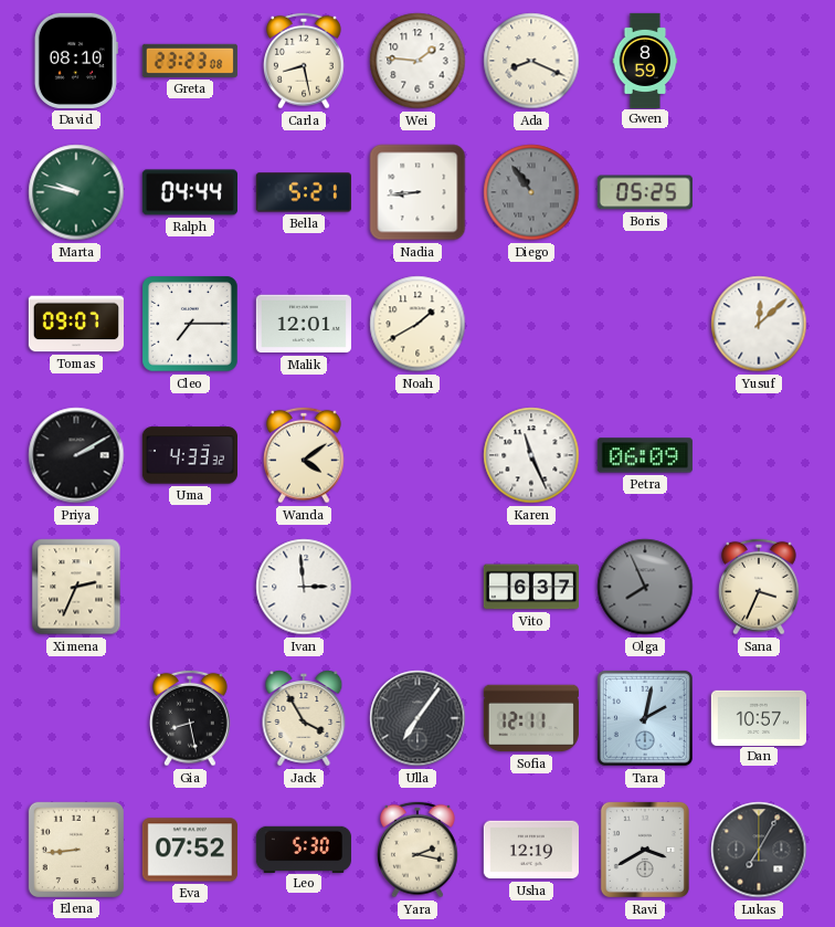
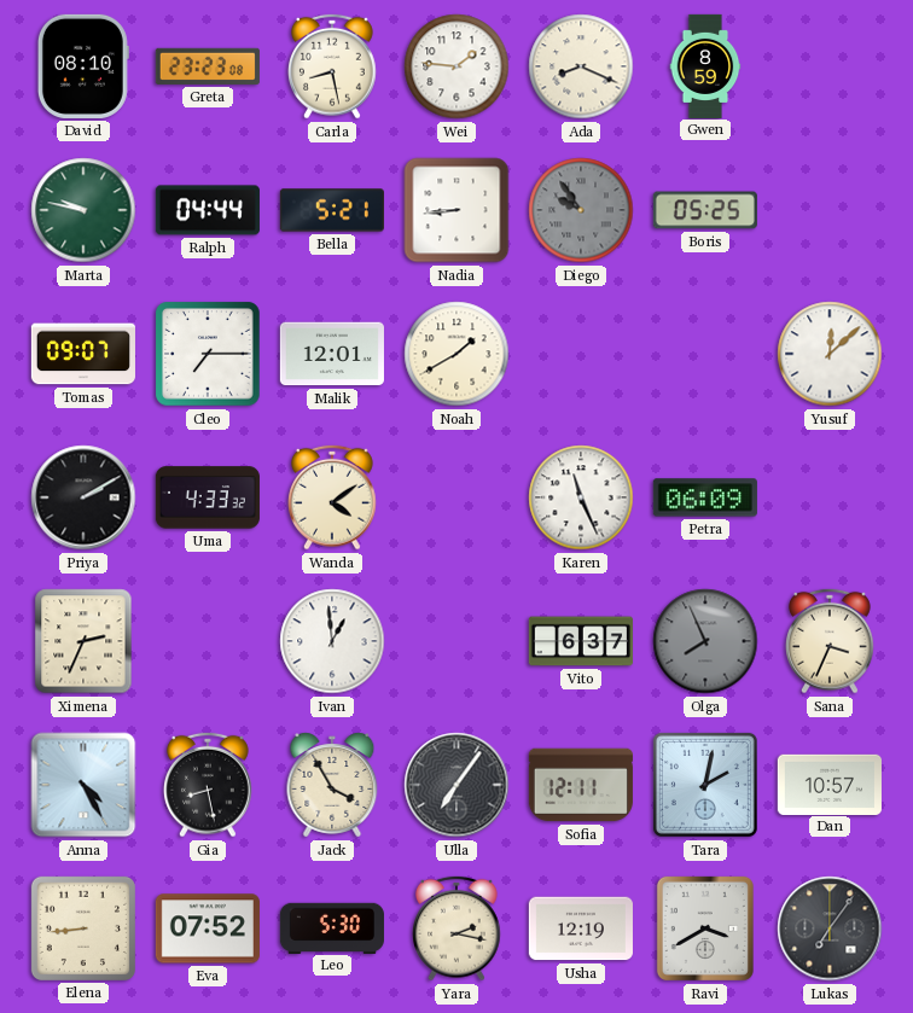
Diego: 10:54 -> 9:54
Ivan: 2:59 -> 12:59
Anna: none -> 4:25
Lukas: 7:05 -> 7:06
